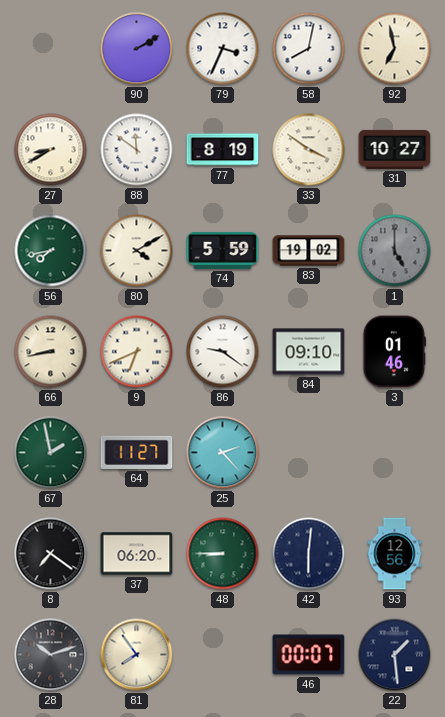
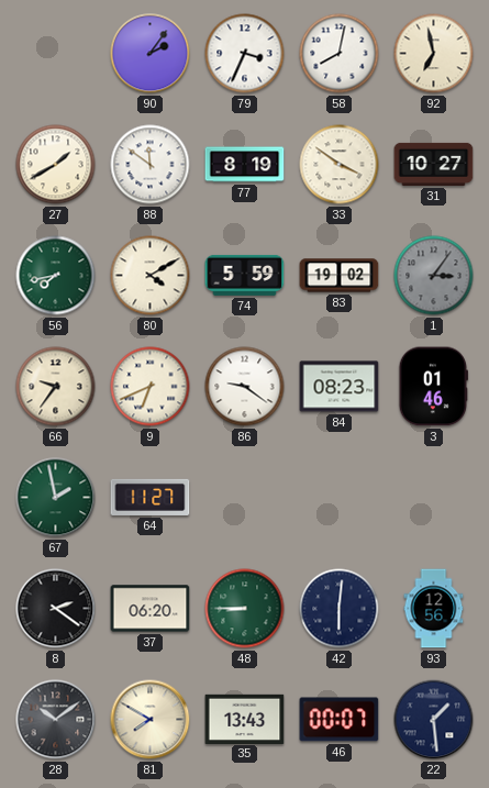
90: 2:10 -> 2:06
27: 8:40 -> 1:40
1: 5:00 -> 3:06
66: 8:43 -> 9:36
84: 09:10 -> 08:23
25: 2:23 -> none
8: 7:21 -> 2:21
28: 10:12 -> 10:09
81: 7:54 -> 7:50
35: none -> 13:43
